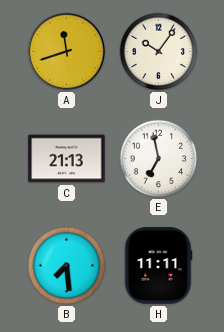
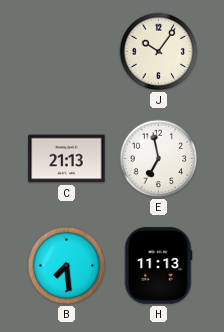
A: 11:42 -> none
H: 11:11 -> 11:13
